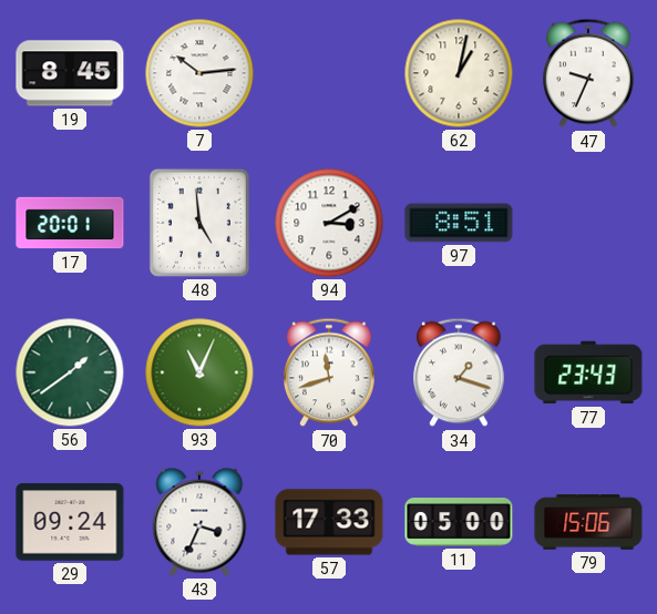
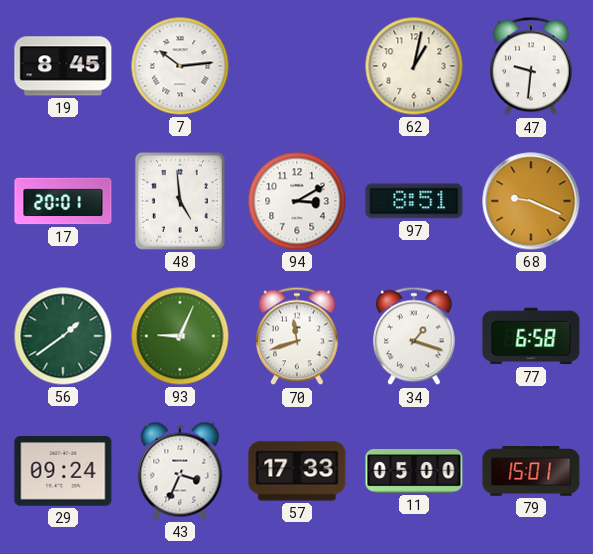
47: 9:34 -> 9:31
68: none -> 9:19
93: 11:04 -> 9:04
77: 23:43 -> 6:58
79: 15:06 -> 15:01
